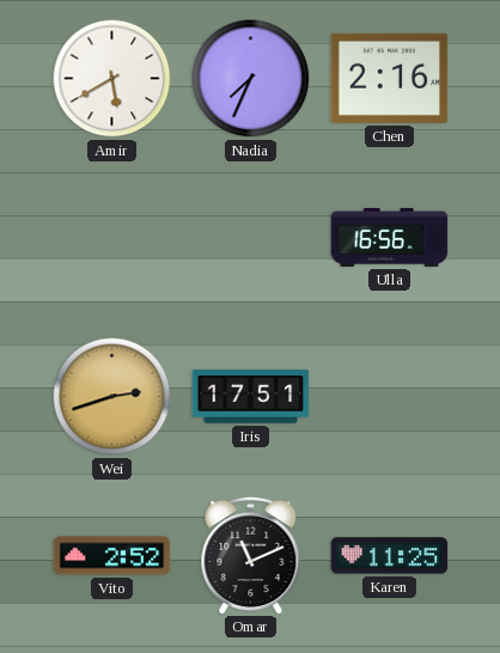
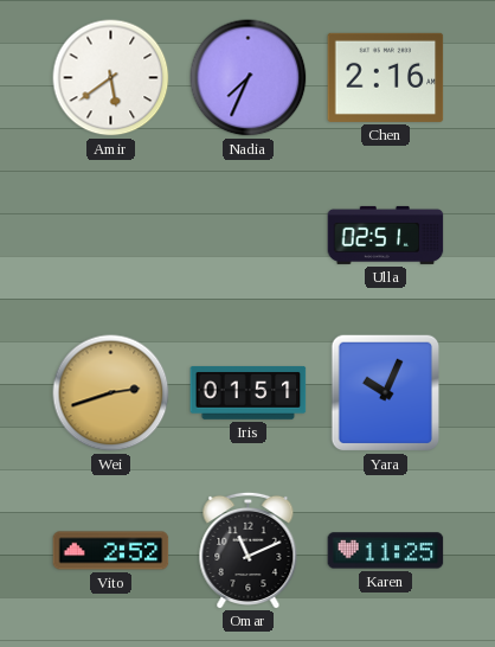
Amir: 5:40 -> 5:39
Ulla: 16:56 -> 02:51
Iris: 17:51 -> 01:51
Yara: none -> 10:04
